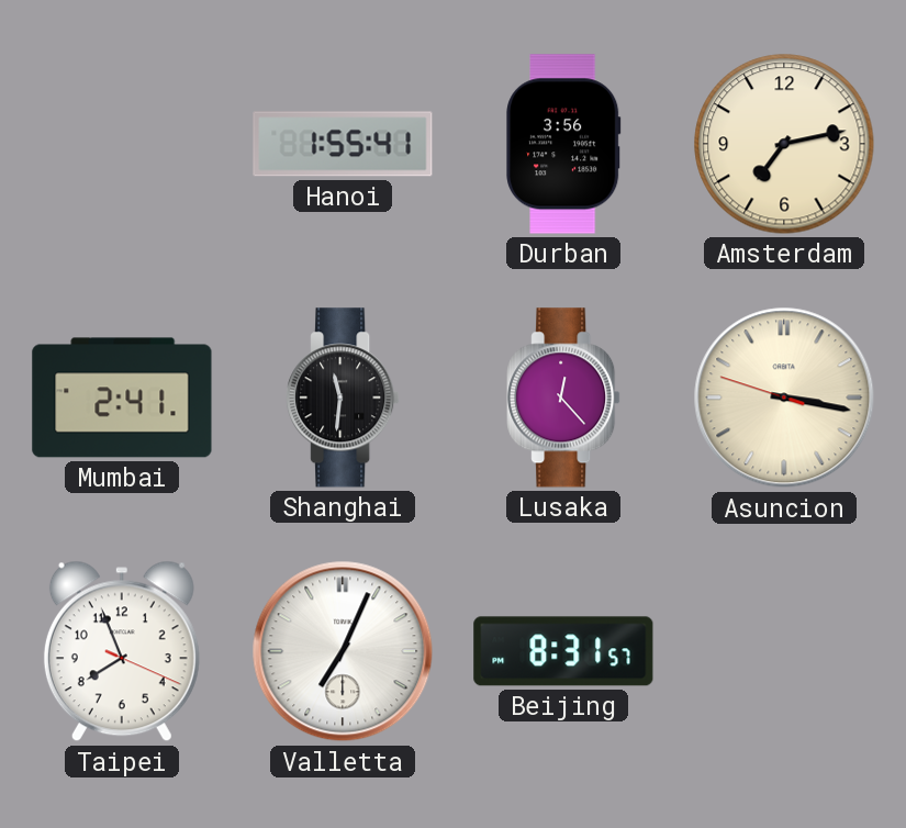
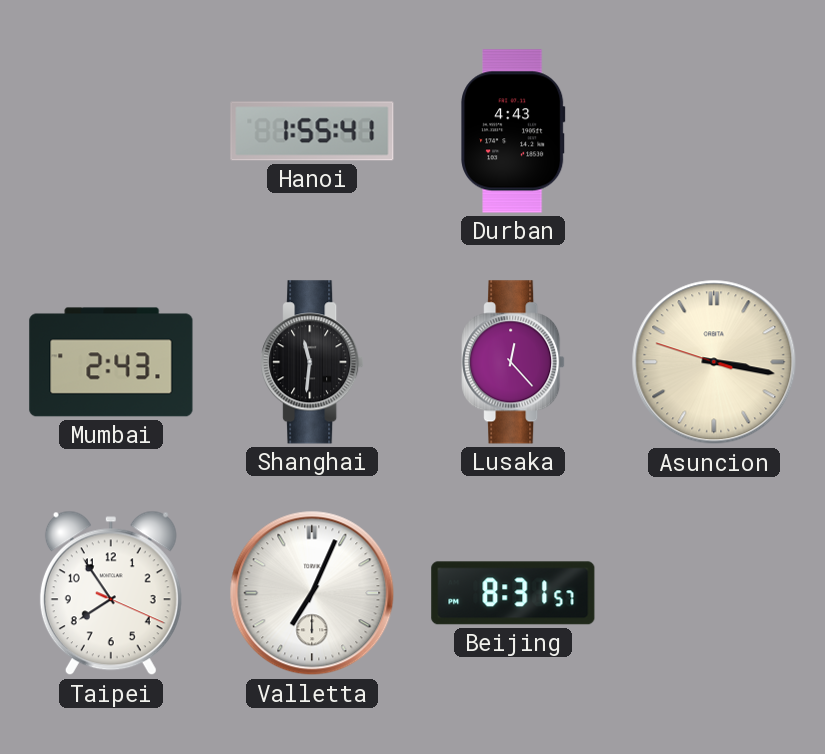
Durban: 3:56 -> 4:43
Amsterdam: 7:13 -> none
Mumbai: 2:41 -> 2:43
Taipei: 7:56 -> 7:54
